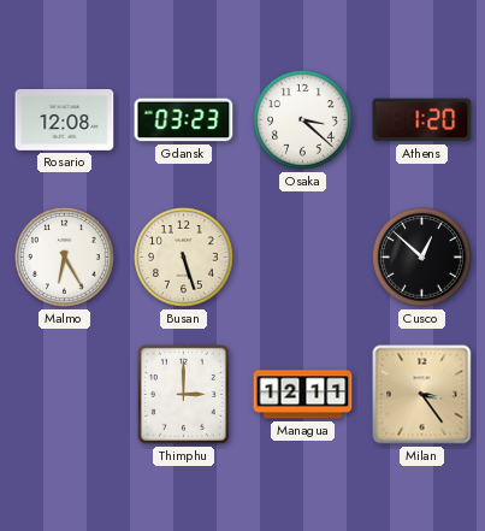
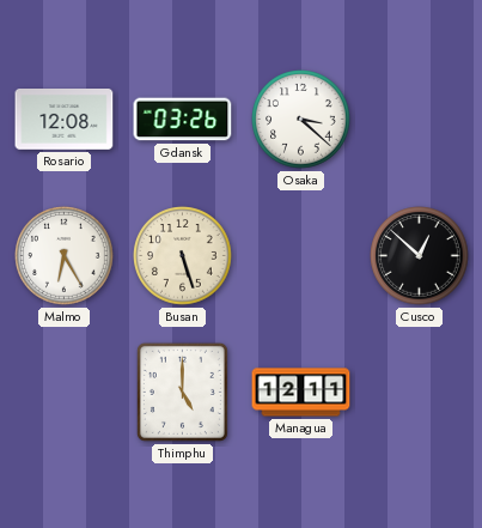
Gdansk: 03:23 -> 03:26
Athens: 1:20 -> none
Thimphu: 3:00 -> 5:00
Milan: 3:24 -> none
